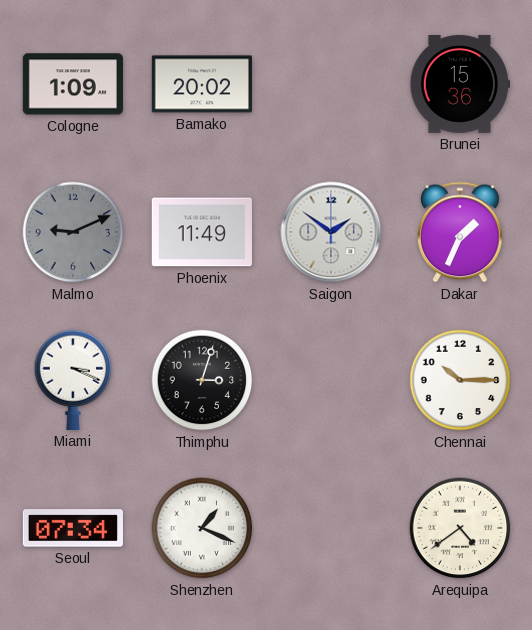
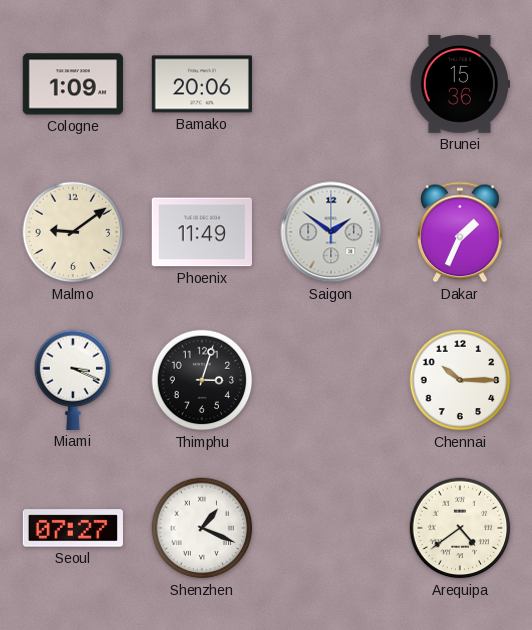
Bamako: 20:02 -> 20:06
Malmo: 9:11 -> 9:09
Malmo dial: grey -> cream
Seoul: 07:34 -> 07:27
